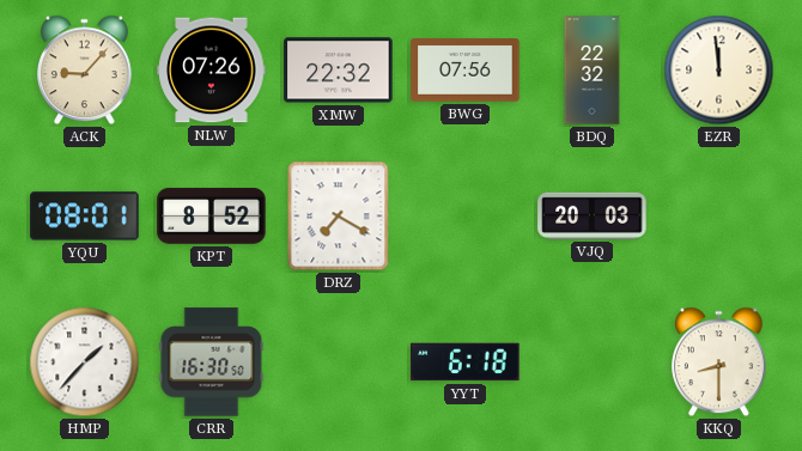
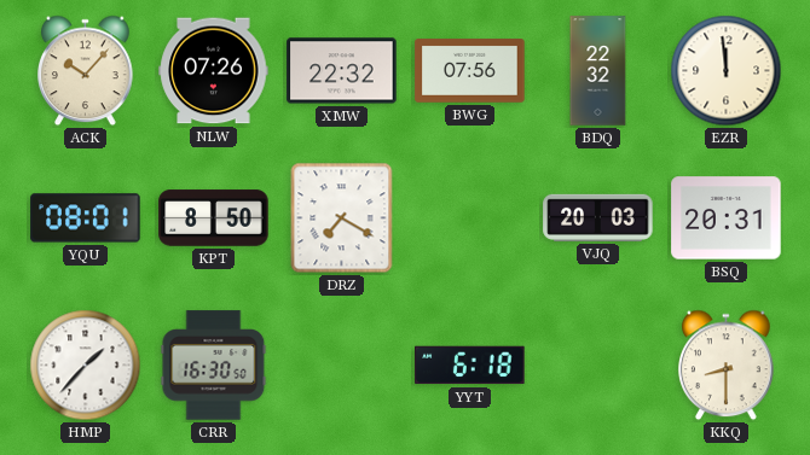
ACK: 9:07 -> 10:07
KPT: 8:52 -> 8:50
BSQ: none -> 20:31
